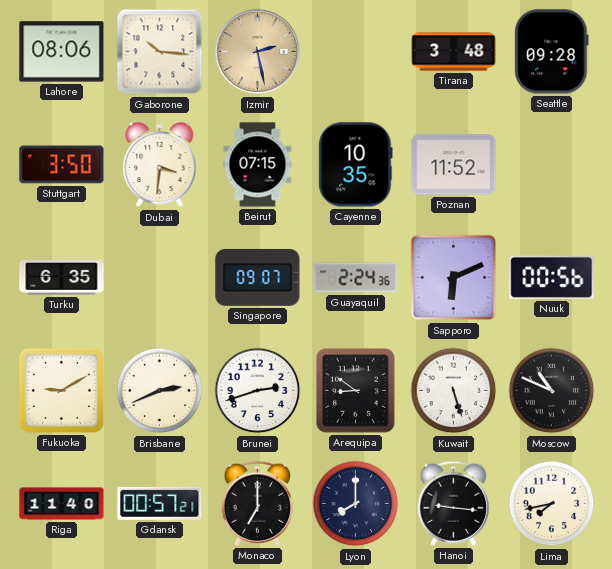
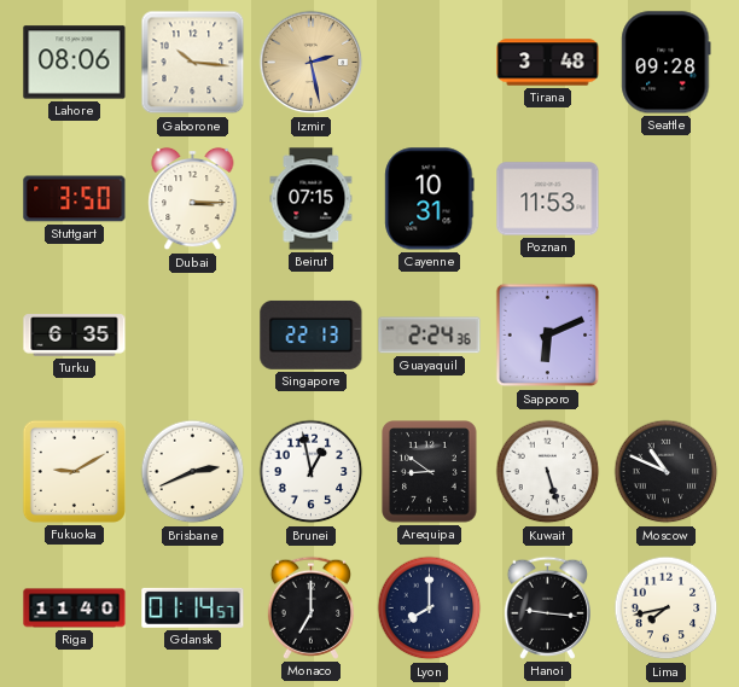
Dubai: 3:31 -> 3:15
Cayenne: 10:35 -> 10:31
Poznan: 11:52 -> 11:53
Singapore: 09:07 -> 22:13
Nuuk: 00:56 -> none
Brunei: 2:42 -> 12:58
Gdansk: 00:57 -> 01:14
